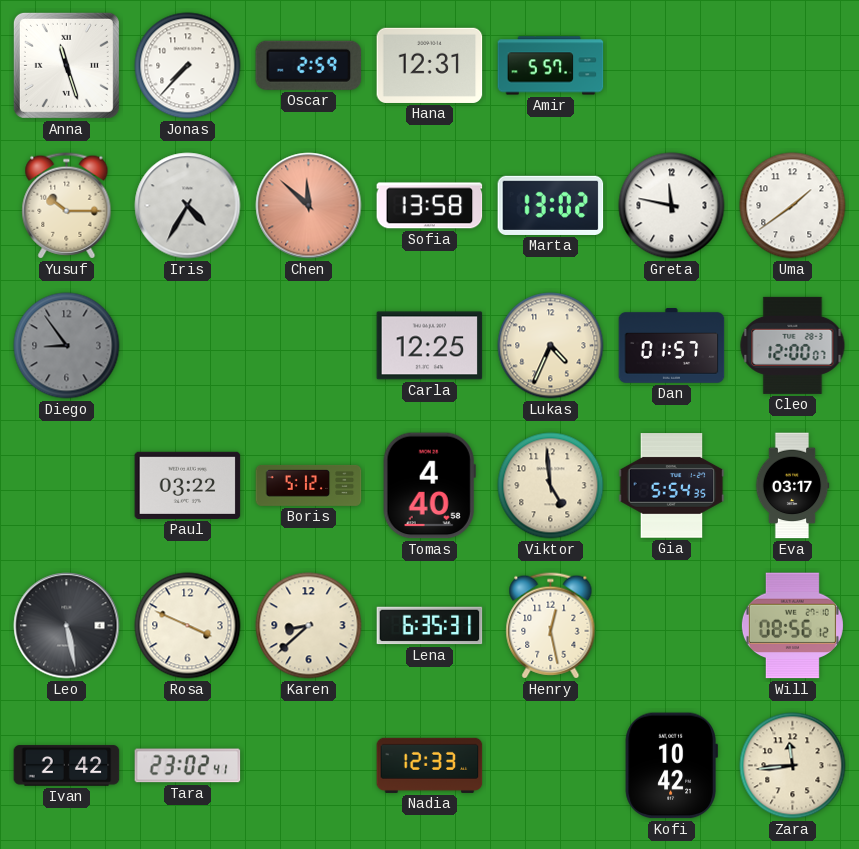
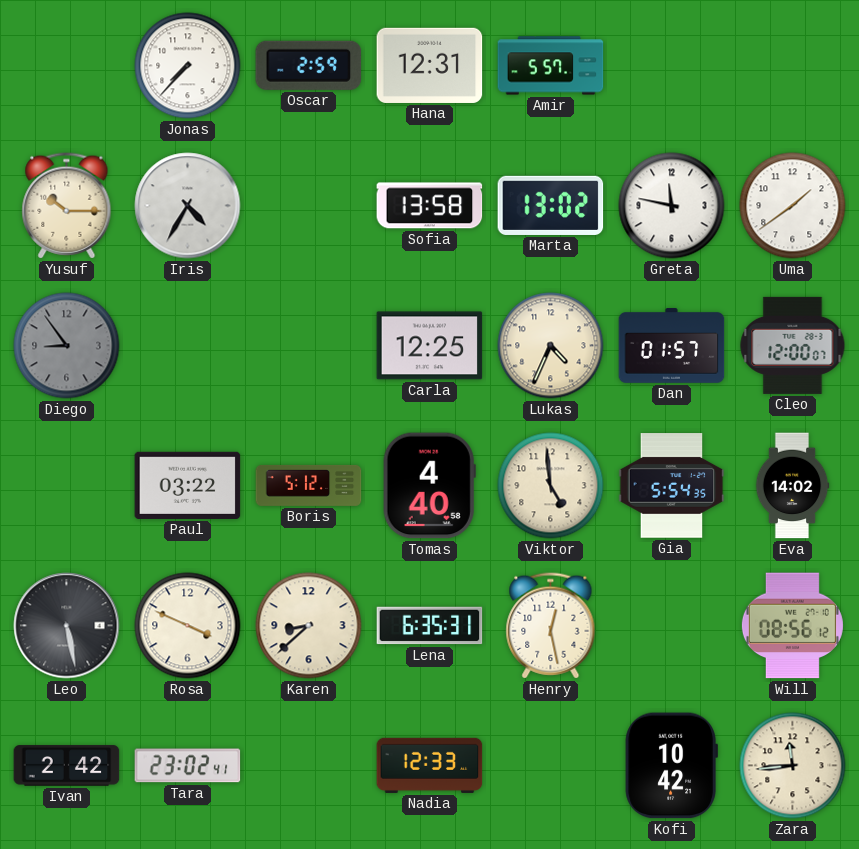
Anna: 11:27 -> none
Chen: 11:52 -> none
Eva: 03:17 -> 14:02
